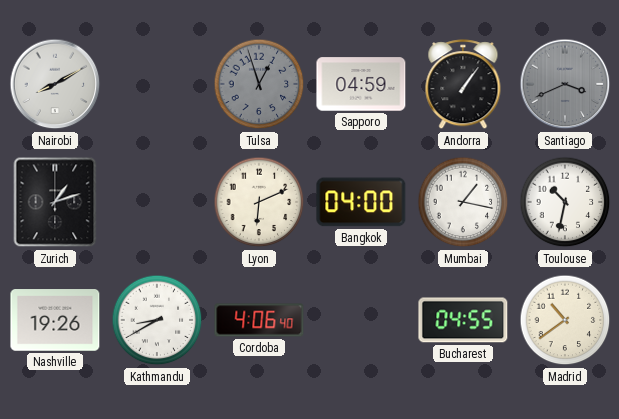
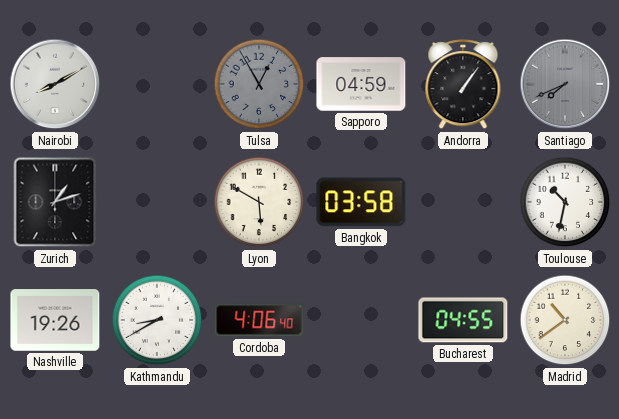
Tulsa: 12:57 -> 12:55
Santiago: 3:41 -> 7:41
Lyon: 6:11 -> 5:50
Bangkok: 04:00 -> 03:58
Mumbai: 1:17 -> none
